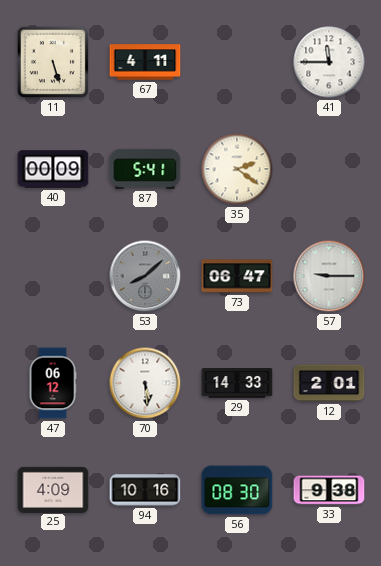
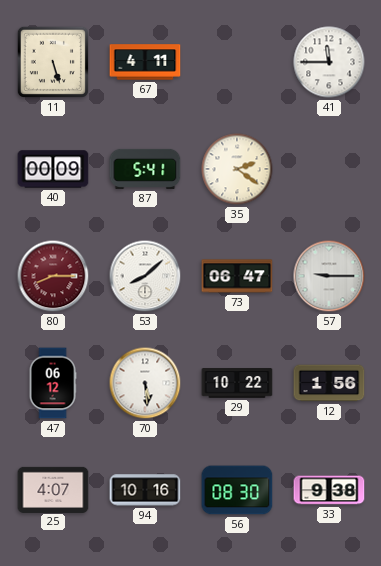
80: none -> 8:15
53 dial: grey -> white
29: 14:33 -> 10:22
12: 2:01 -> 1:56
25: 4:09 -> 4:07
